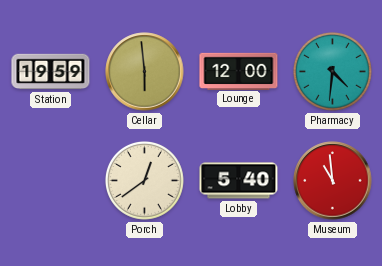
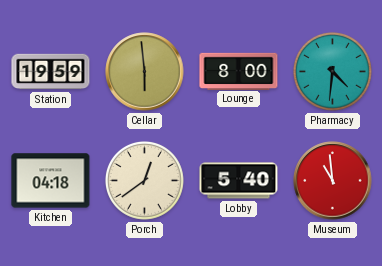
Lounge: 12:00 -> 8:00
Kitchen: none -> 04:18
